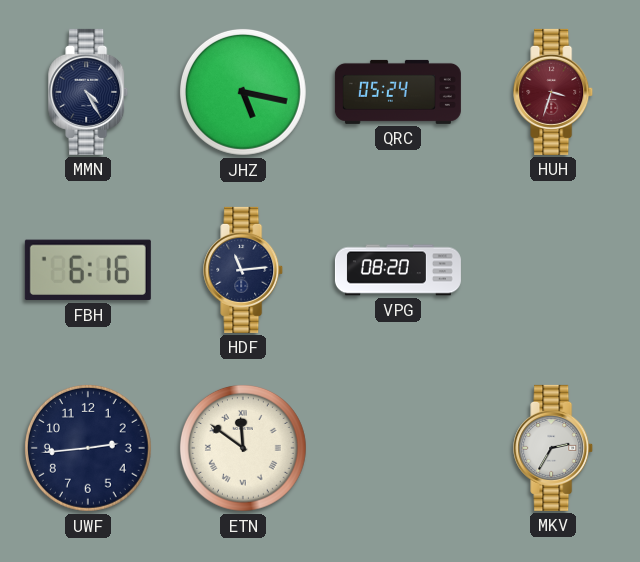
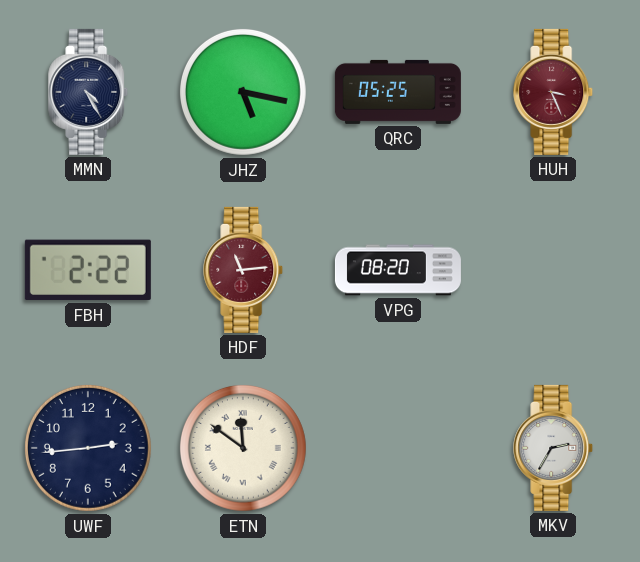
QRC: 05:24 -> 05:25
HUH: 3:33 -> 3:26
FBH: 6:16 -> 2:22
HDF dial: navy -> burgundy
